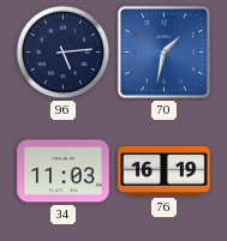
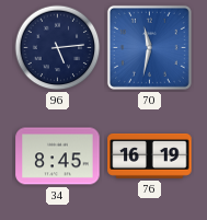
70: 1:32 -> 11:32
34: 11:03 -> 8:45
